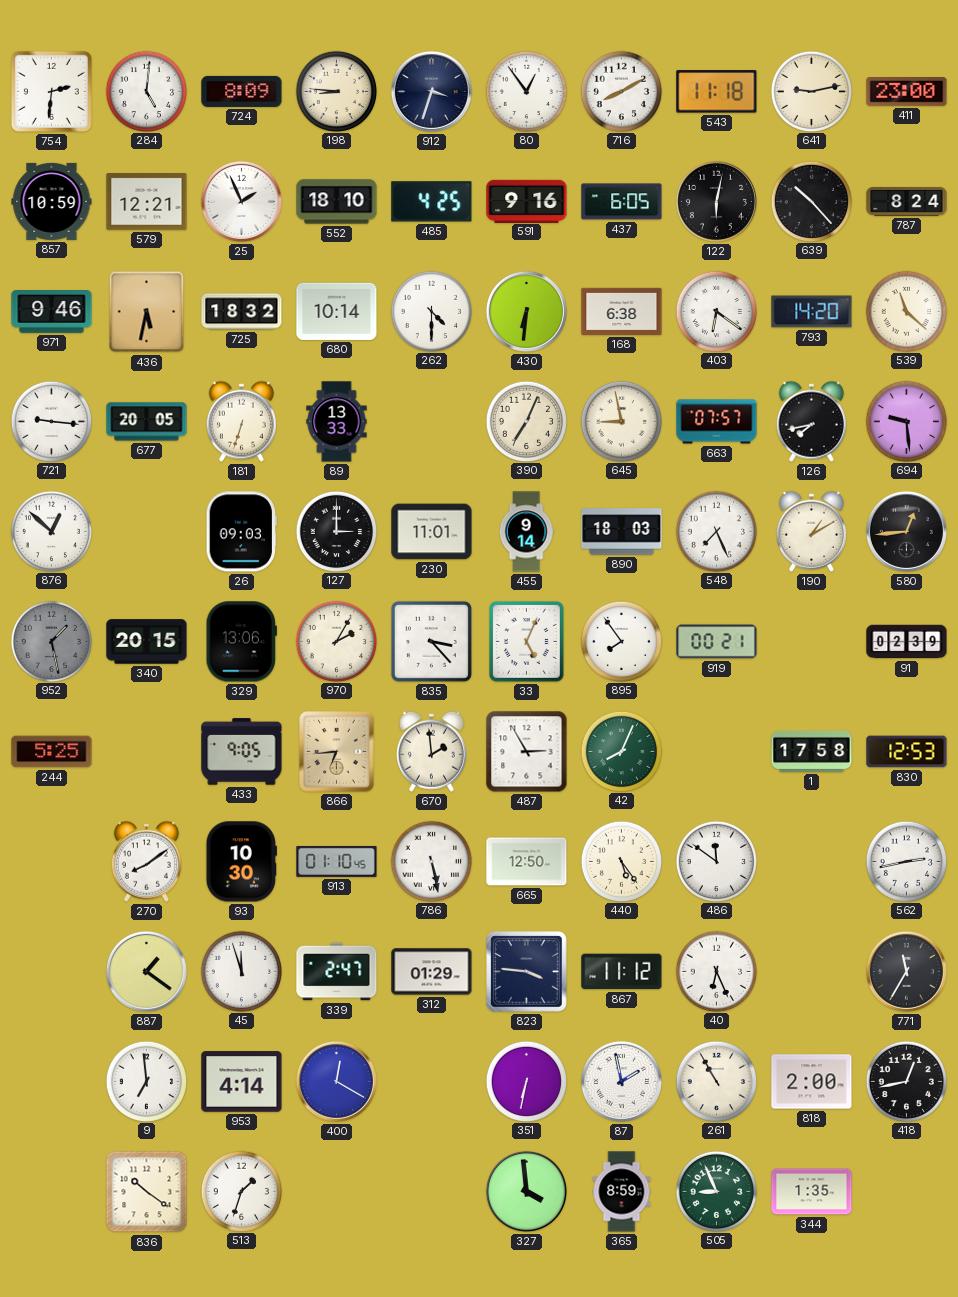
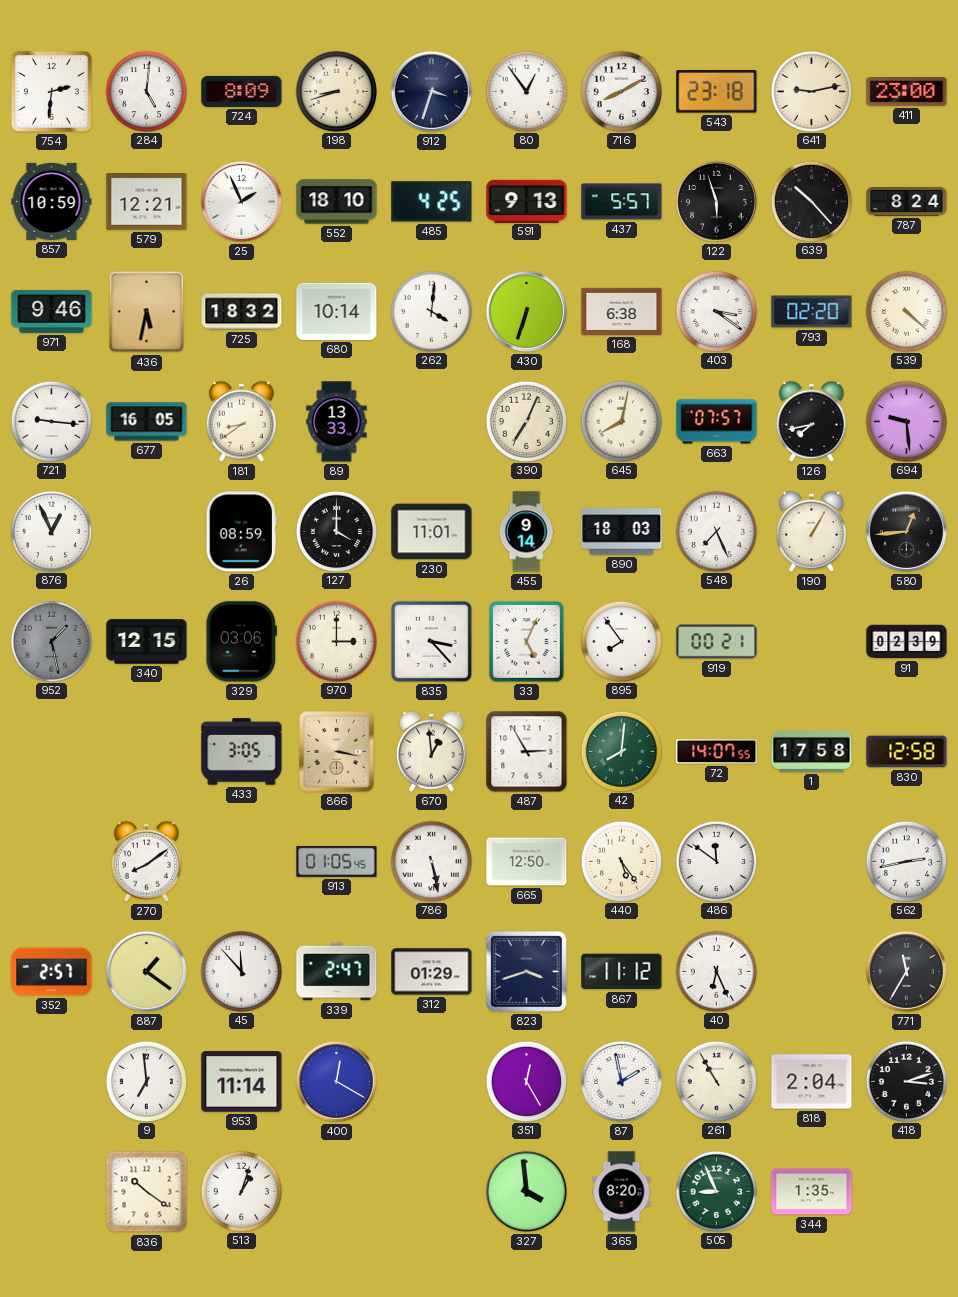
198: 8:46 -> 8:42
543: 11:18 -> 23:18
591: 9:16 -> 9:13
437: 6:05 -> 5:57
122: 6:02 -> 5:57
262: 4:30 -> 4:01
430: 6:31 -> 6:33
403: 6:21 -> 3:21
793: 14:20 -> 02:20
539: 11:22 -> 4:22
677: 20:05 -> 16:05
181: 6:33 -> 8:39
645: 8:58 -> 8:02
876: 12:52 -> 12:56
26: 09:03 -> 08:59
127: 3:00 -> 4:00
190: 1:10 -> 1:05
340: 20:15 -> 12:15
329: 13:06 -> 03:06
970: 2:05 -> 3:00
244: 5:25 -> none
433: 9:05 -> 3:05
866: 6:44 -> 3:17
670: 1:59 -> 12:59
42: 8:04 -> 8:01
72: none -> 14:07
830: 12:53 -> 12:58
93: 10:30 -> none
913: 01:10 -> 01:05
352: none -> 2:57
45: 11:57 -> 11:53
823: 3:46 -> 3:42
953: 4:14 -> 11:14
351: 6:32 -> 12:25
818: 2:00 -> 2:04
418: 12:43 -> 3:12
513: 1:33 -> 1:03
365: 8:59 -> 8:20
